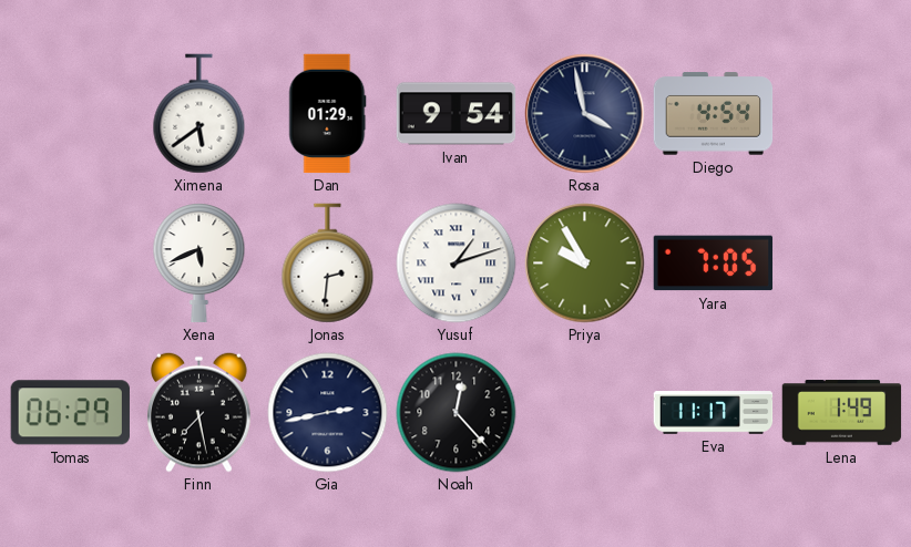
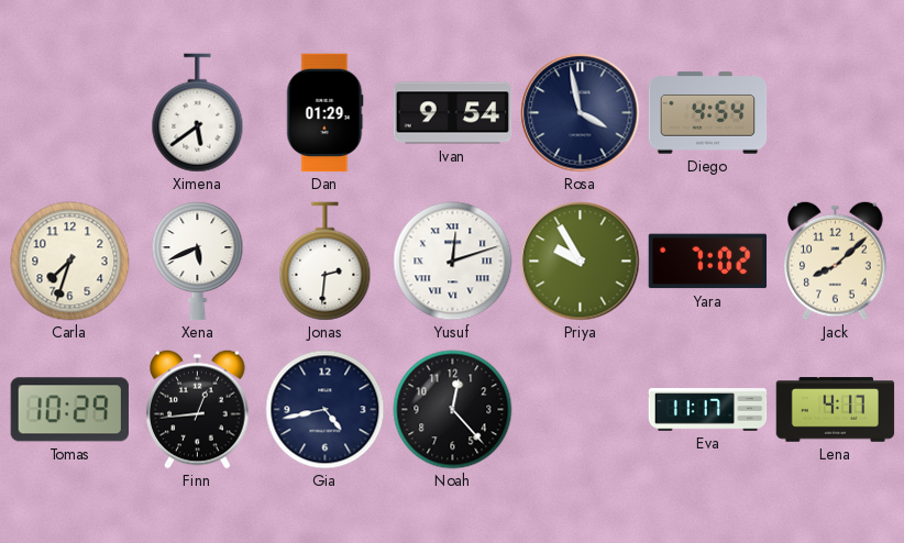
Carla: none -> 7:33
Yusuf: 1:12 -> 12:12
Yara: 7:05 -> 7:02
Jack: none -> 8:08
Tomas: 06:29 -> 10:29
Finn: 7:28 -> 12:44
Gia: 2:43 -> 4:43
Lena: 1:49 -> 4:17
